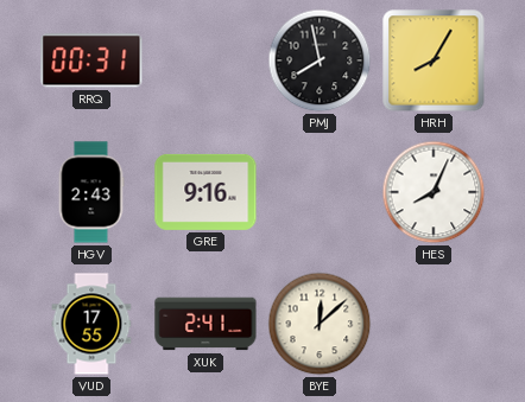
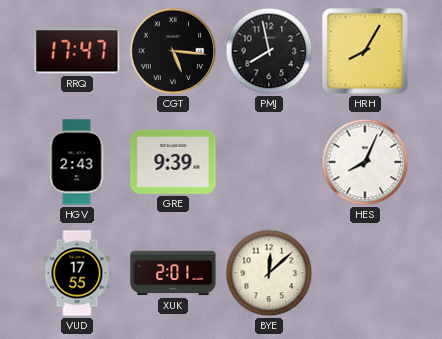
RRQ: 00:31 -> 17:47
CGT: none -> 5:16
GRE: 9:16 -> 9:39
XUK: 2:41 -> 2:01
